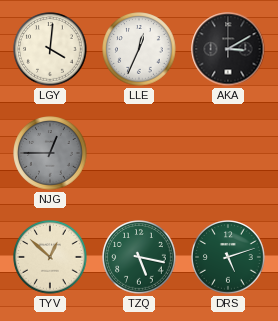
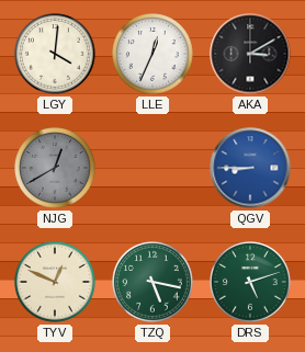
NJG: 12:45 -> 12:40
QGV: none -> 8:45
TYV: 12:52 -> 12:49
